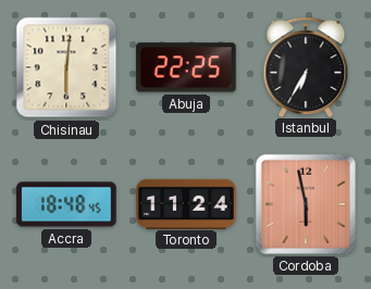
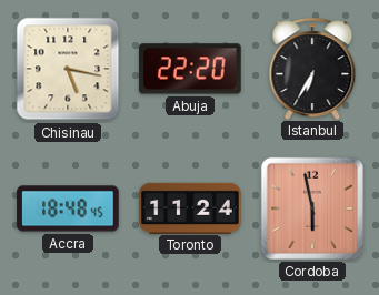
Chisinau: 6:01 -> 5:17
Abuja: 22:25 -> 22:20
